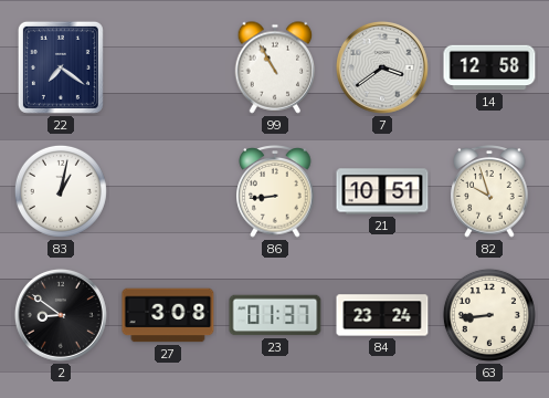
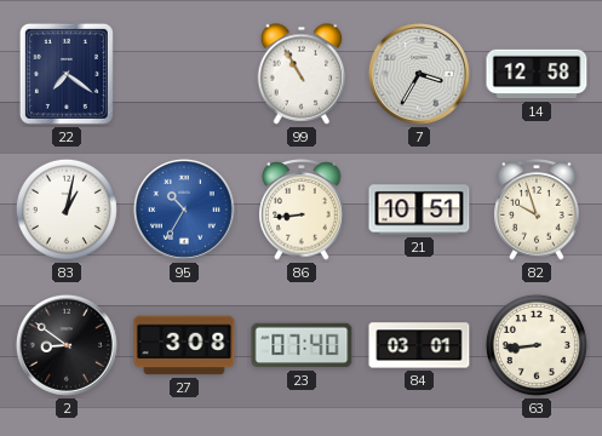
7: 3:39 -> 3:35
95: none -> 10:35
23: 01:37 -> 07:40
84: 23:24 -> 03:01
